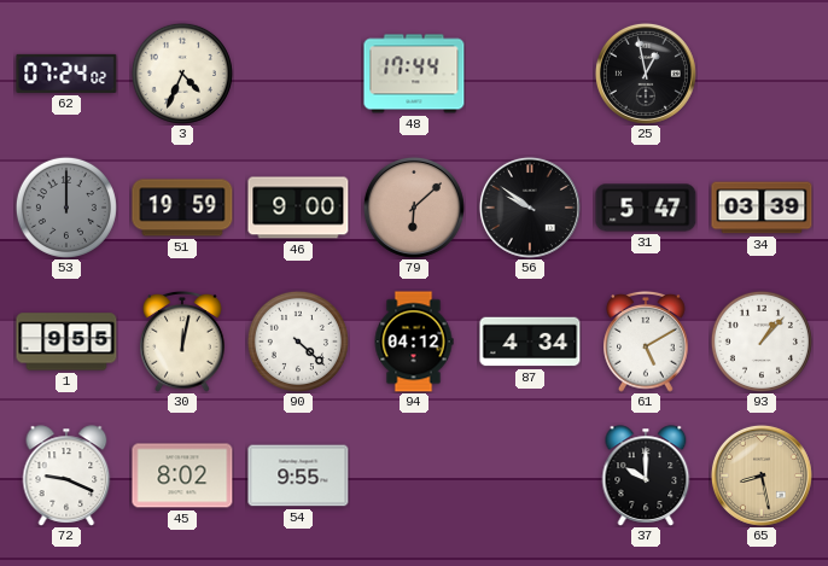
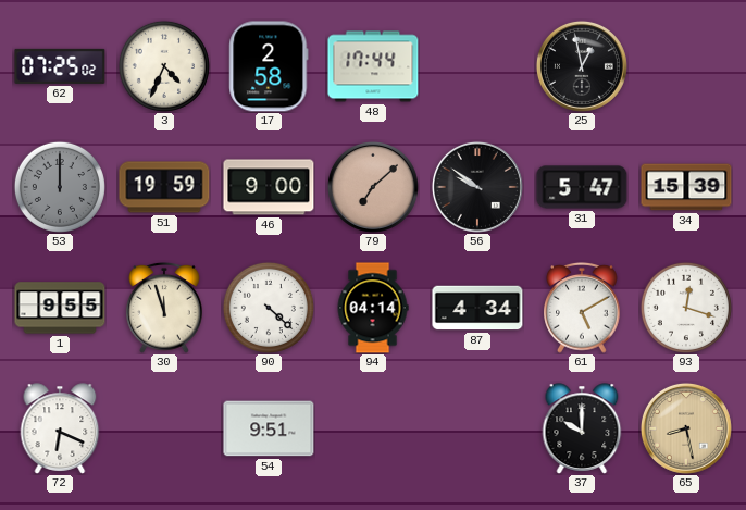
62: 07:24 -> 07:25
17: none -> 2:58
79: 6:08 -> 7:08
34: 03:39 -> 15:39
30: 12:02 -> 11:57
94: 04:12 -> 04:14
93: 1:07 -> 12:18
72: 9:19 -> 6:19
45: 8:02 -> none
54: 9:55 -> 9:51
